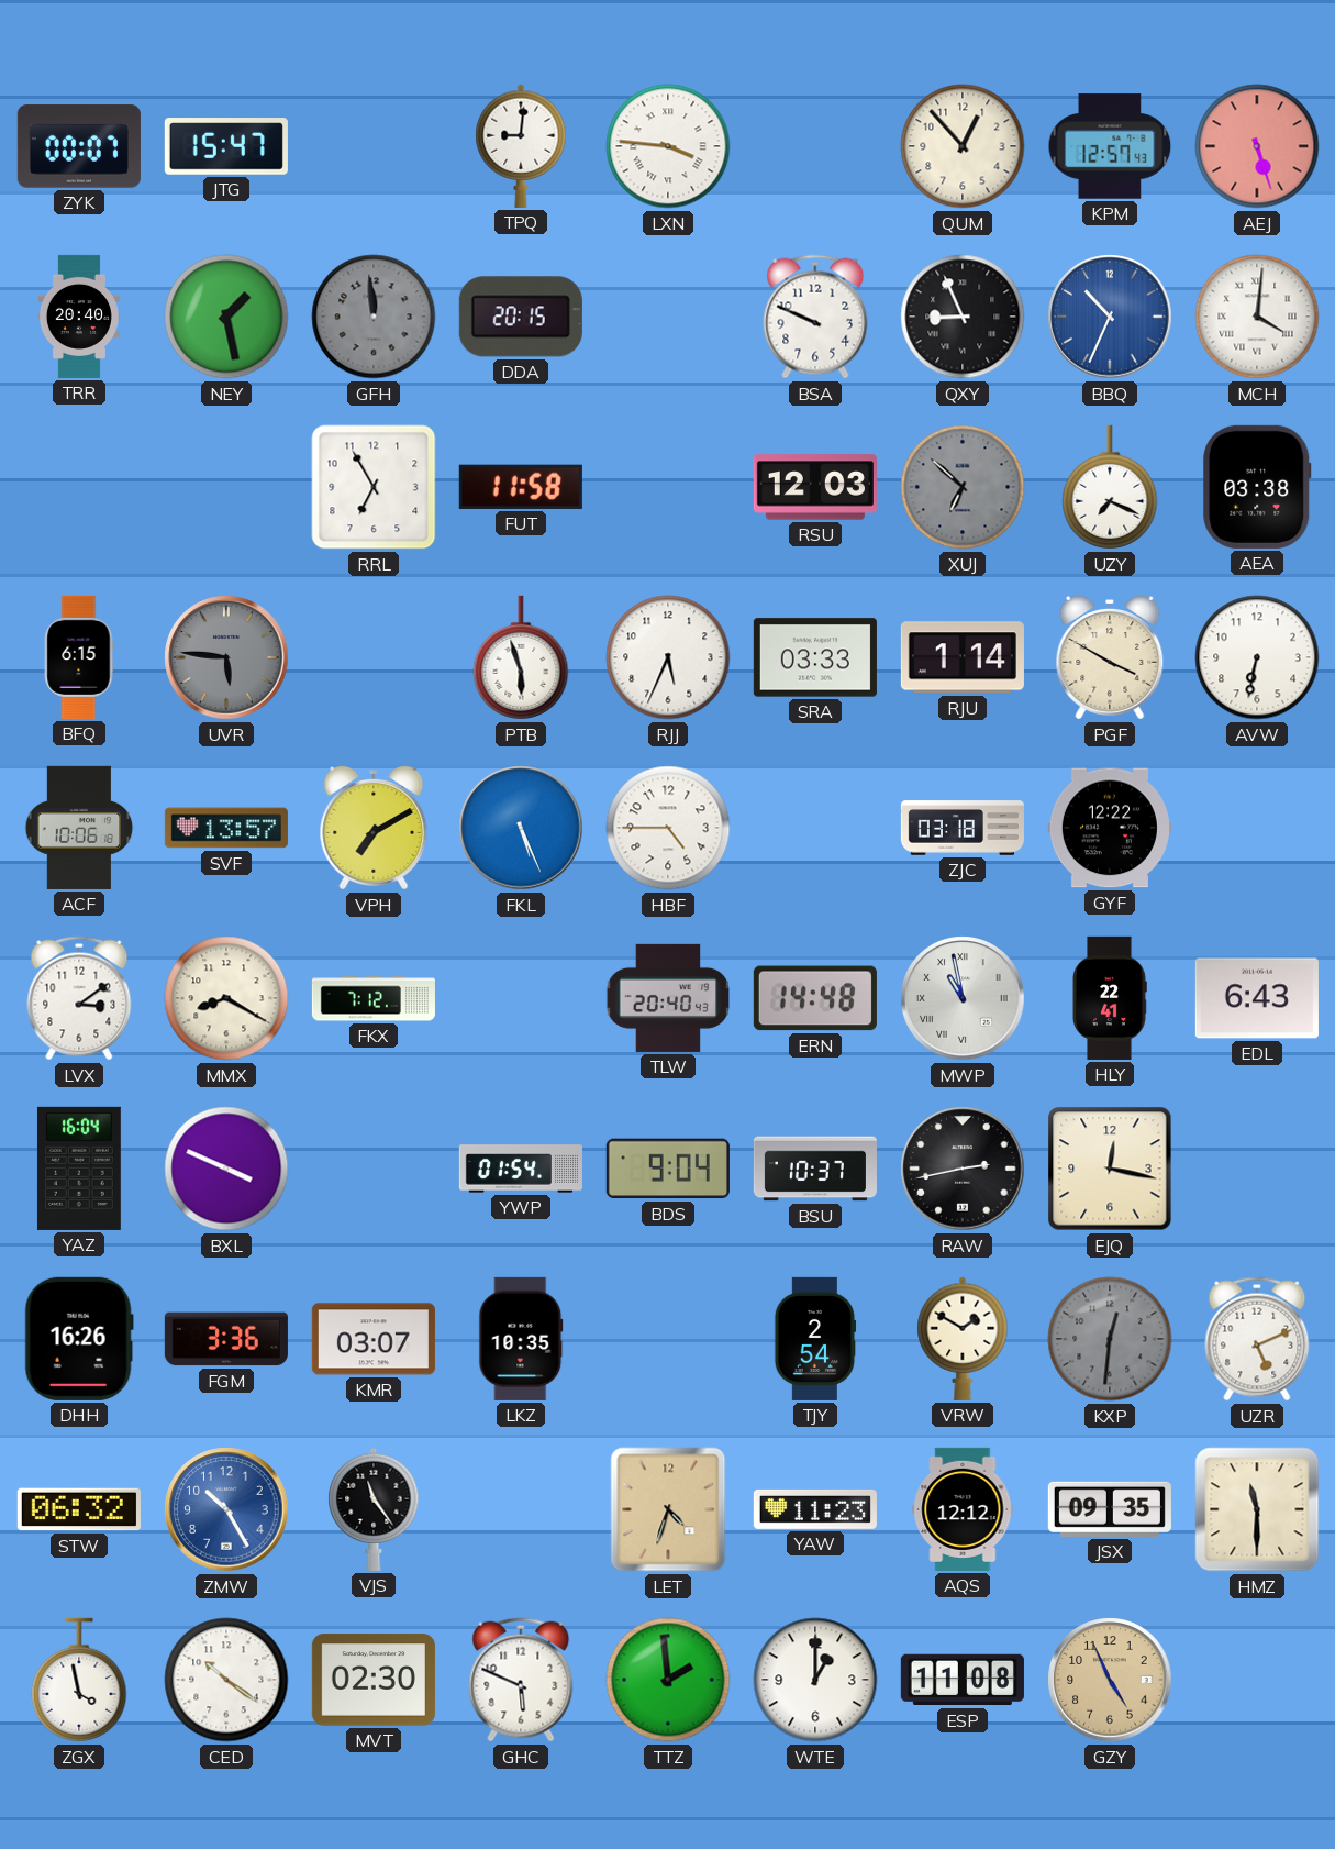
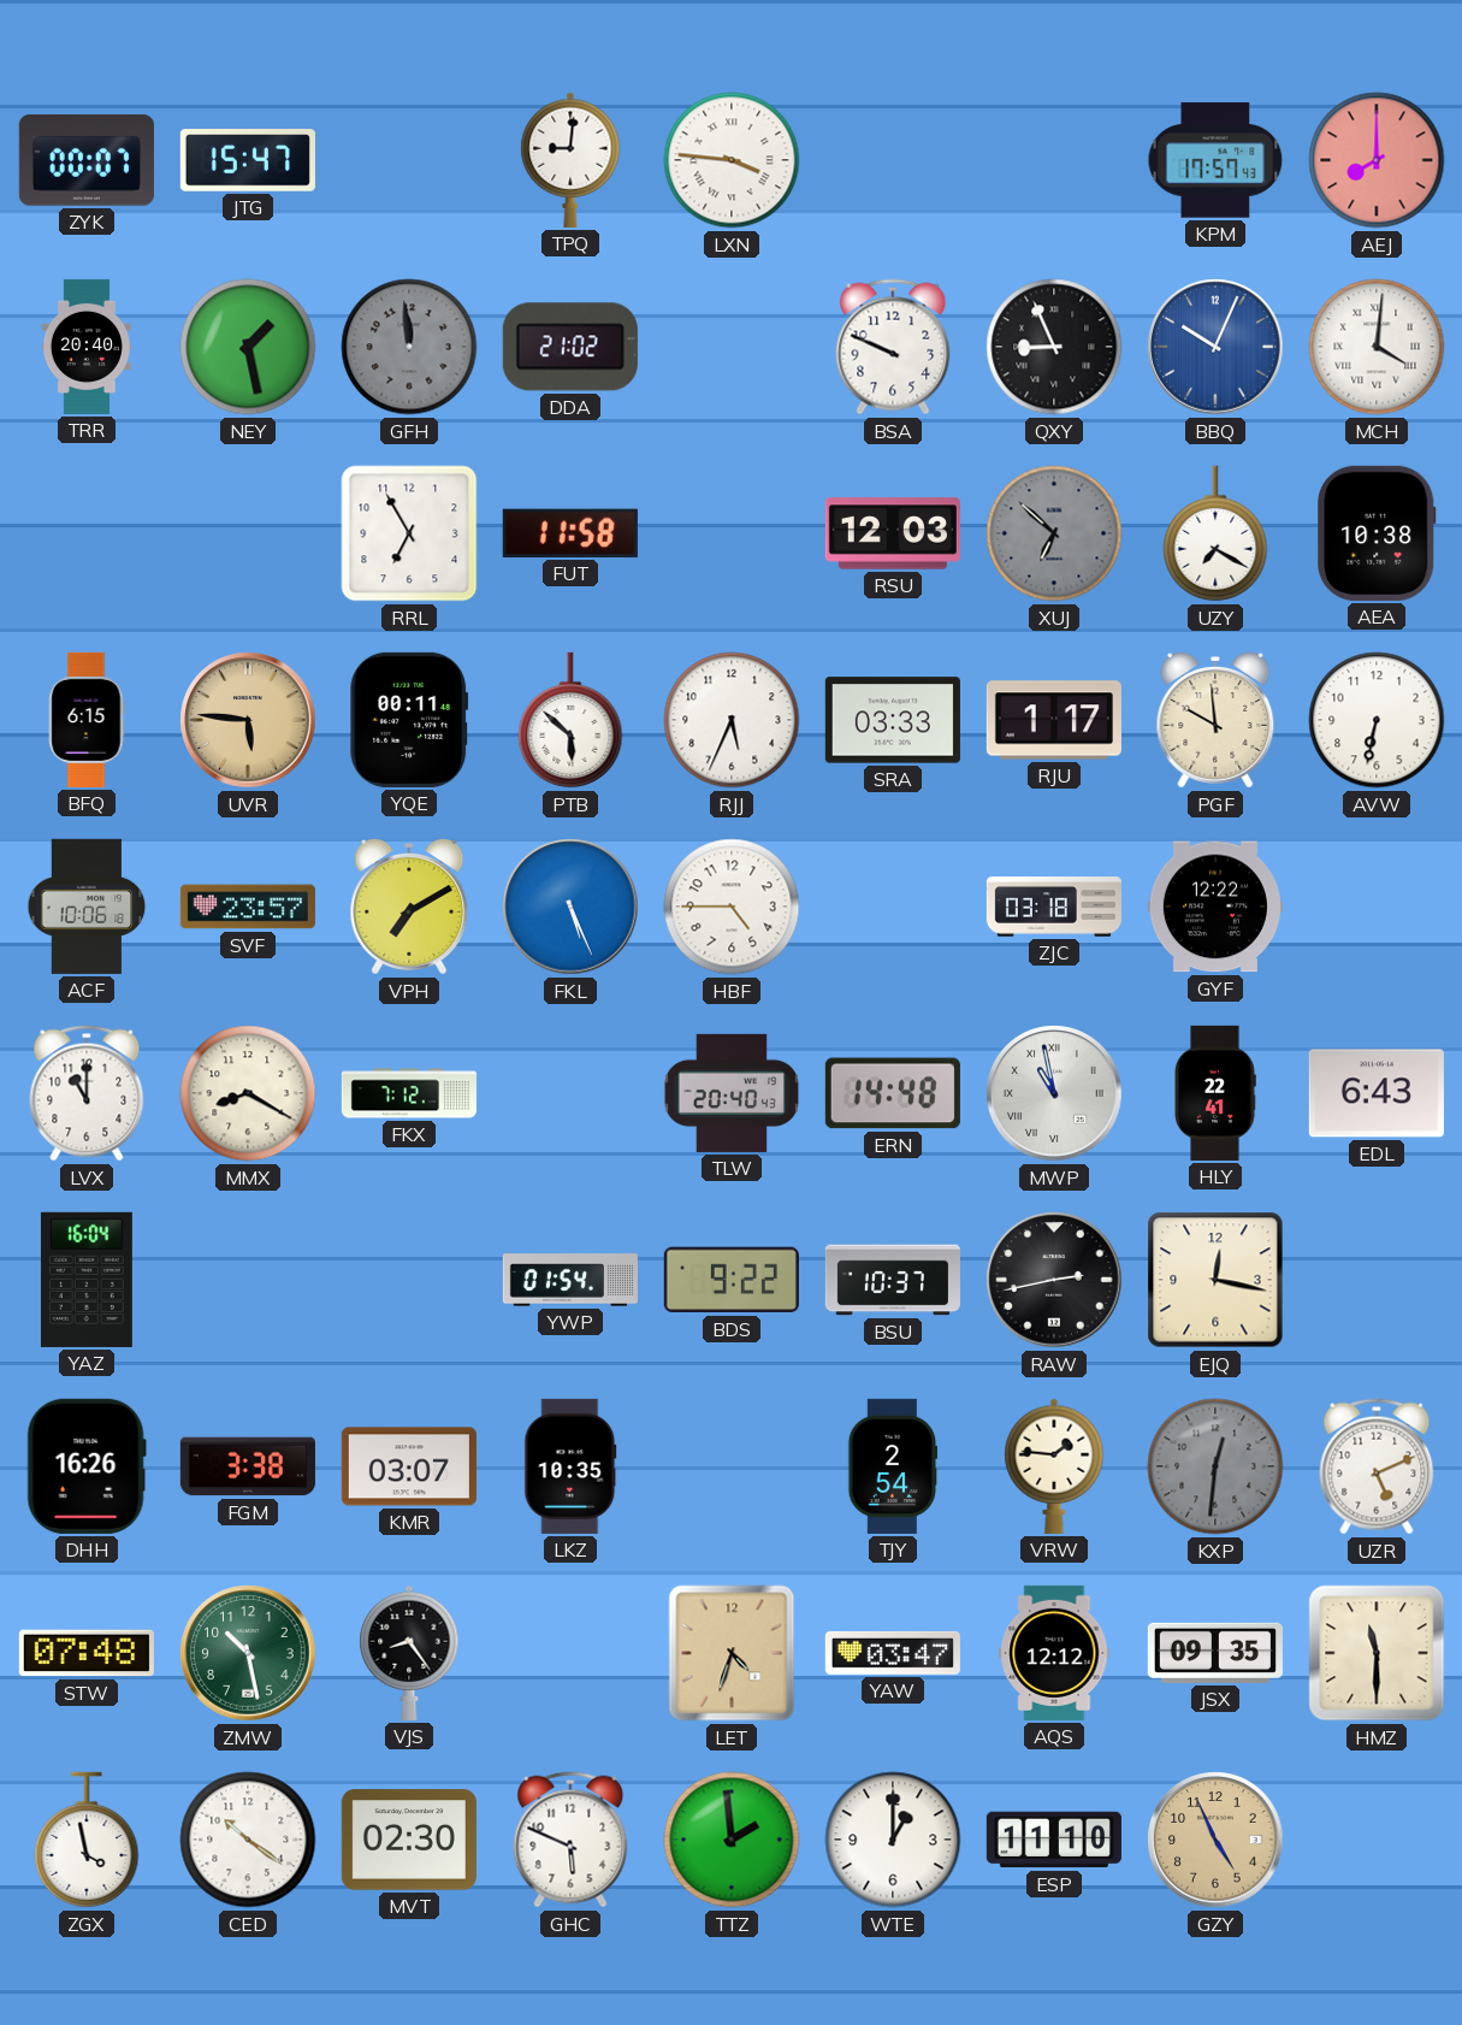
QUM: 12:53 -> none
KPM: 12:57 -> 17:57
AEJ: 5:27 -> 8:00
DDA: 20:15 -> 21:02
BBQ: 10:34 -> 10:04
UZY: 7:19 -> 7:20
AEA: 03:38 -> 10:38
UVR dial: grey -> champagne
YQE: none -> 00:11
PTB: 5:57 -> 5:52
RJU: 1:14 -> 1:17
PGF: 3:50 -> 9:59
SVF: 13:57 -> 23:57
LVX: 3:09 -> 11:00
BXL: 3:49 -> none
BDS: 9:04 -> 9:22
FGM: 3:36 -> 3:38
VRW: 1:50 -> 1:46
STW: 06:32 -> 07:48
ZMW: 10:25 -> 10:28
ZMW dial: blue -> green
VJS: 11:24 -> 8:24
YAW: 11:23 -> 03:47
ESP: 11:08 -> 11:10
